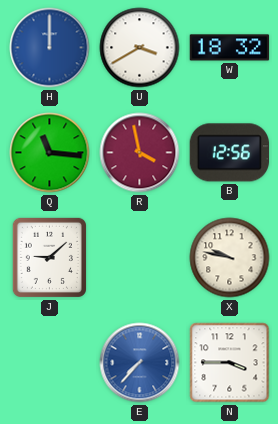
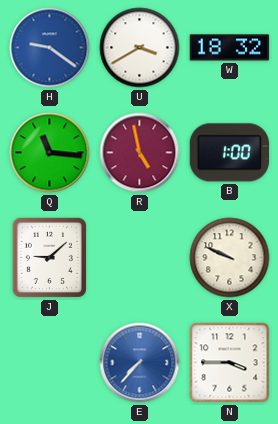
H: 12:00 -> 9:21
R: 3:58 -> 4:58
B: 12:56 -> 1:00
X: 9:47 -> 9:49
